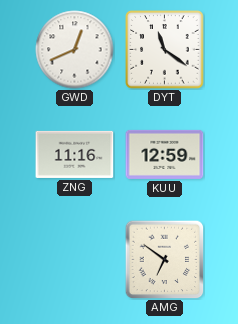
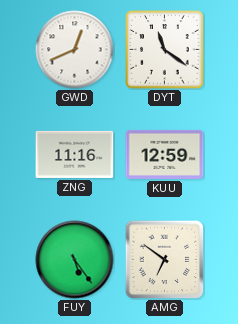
FUY: none -> 5:24
